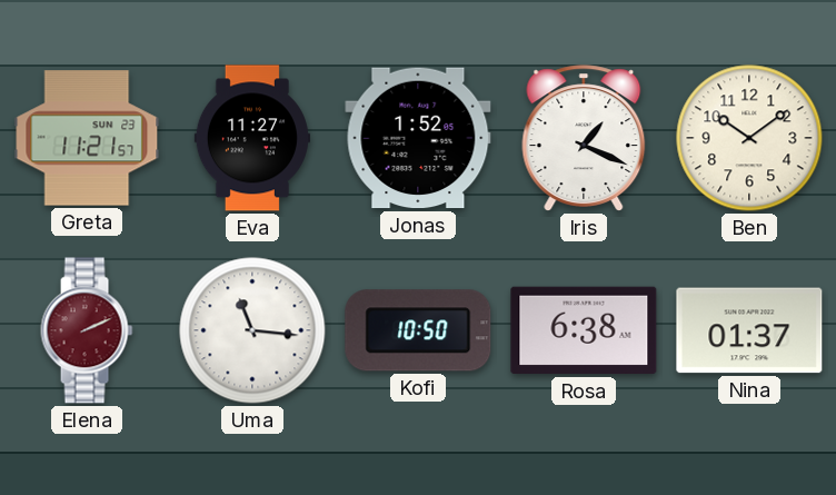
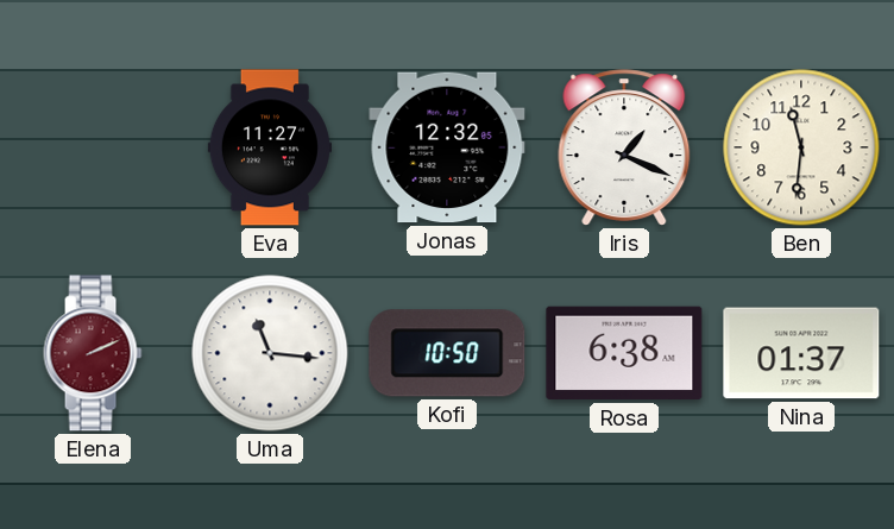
Greta: 11:21 -> none
Jonas: 1:52 -> 12:32
Ben: 10:09 -> 11:31
